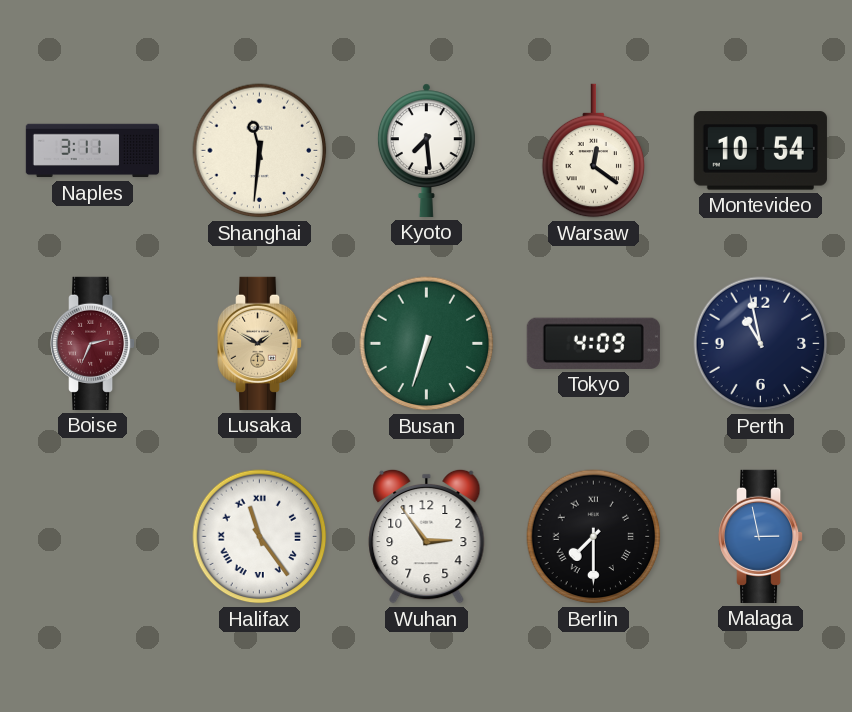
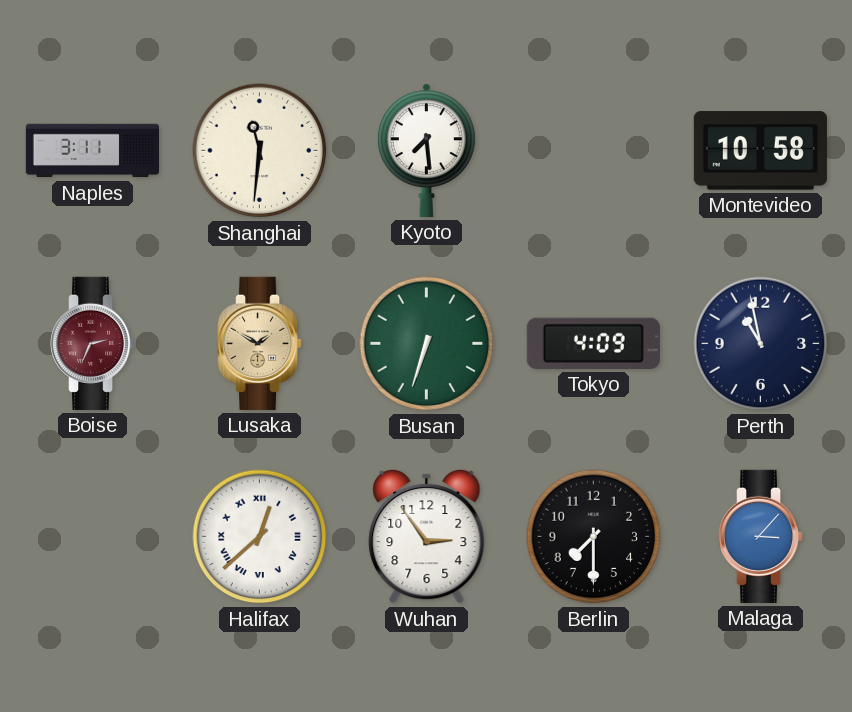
Warsaw: 12:21 -> none
Montevideo: 10:54 -> 10:58
Halifax: 11:24 -> 12:38
Berlin numerals: Roman -> Arabic
Malaga: 2:58 -> 3:07
